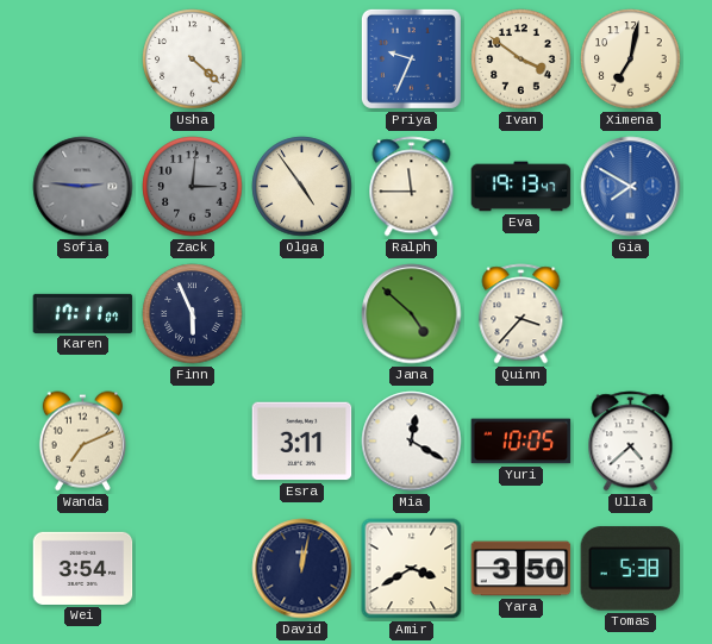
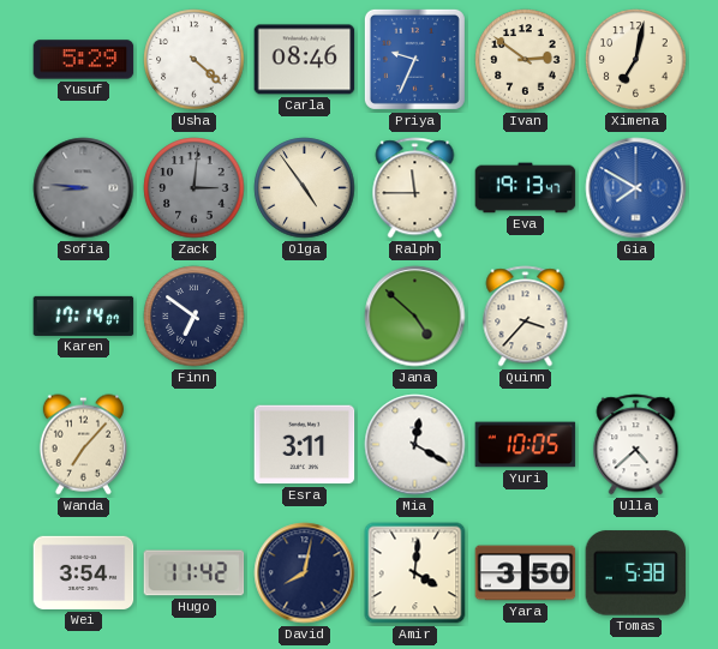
Yusuf: none -> 5:29
Carla: none -> 08:46
Ivan: 3:51 -> 2:51
Sofia: 2:46 -> 8:46
Karen: 17:11 -> 17:14
Finn: 5:56 -> 6:51
Wanda: 7:11 -> 7:07
Hugo: none -> 11:42
David: 12:02 -> 8:02
Amir: 3:40 -> 4:01
